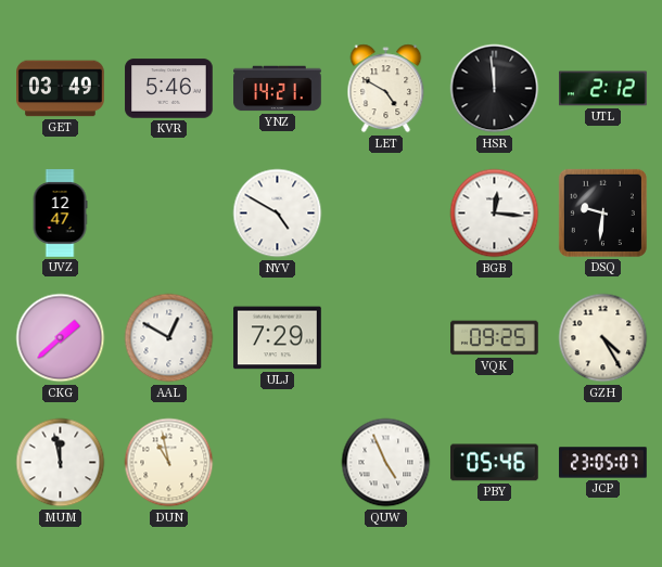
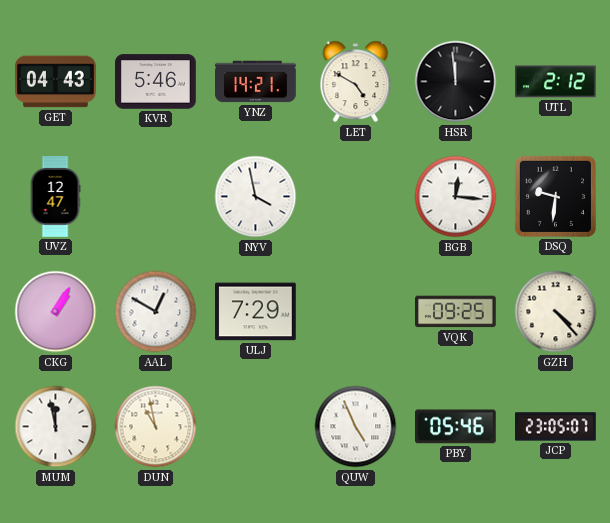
GET: 03:49 -> 04:43
NYV: 4:50 -> 3:58
CKG: 1:38 -> 1:05
GZH: 4:25 -> 4:23
